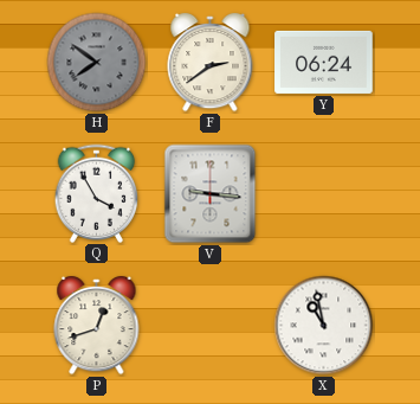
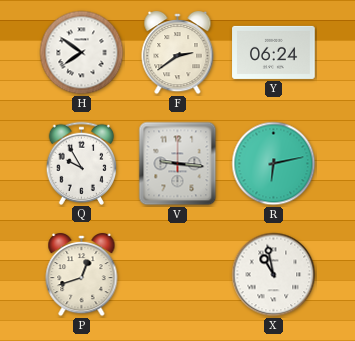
H dial: grey -> white
Q: 3:55 -> 9:55
R: none -> 6:13
